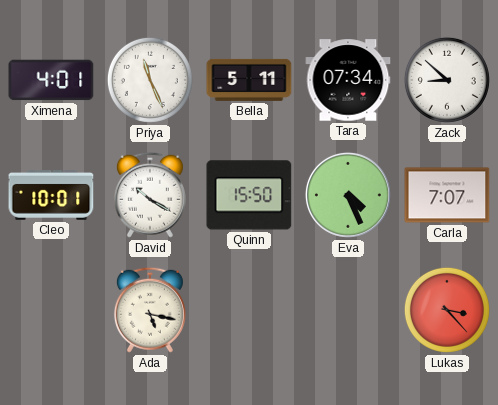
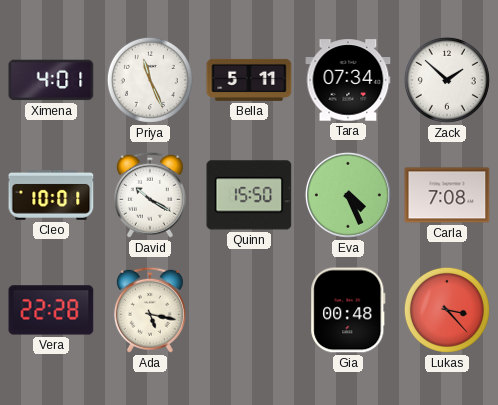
Zack: 8:52 -> 1:52
Carla: 7:07 -> 7:08
Vera: none -> 22:28
Gia: none -> 00:48
